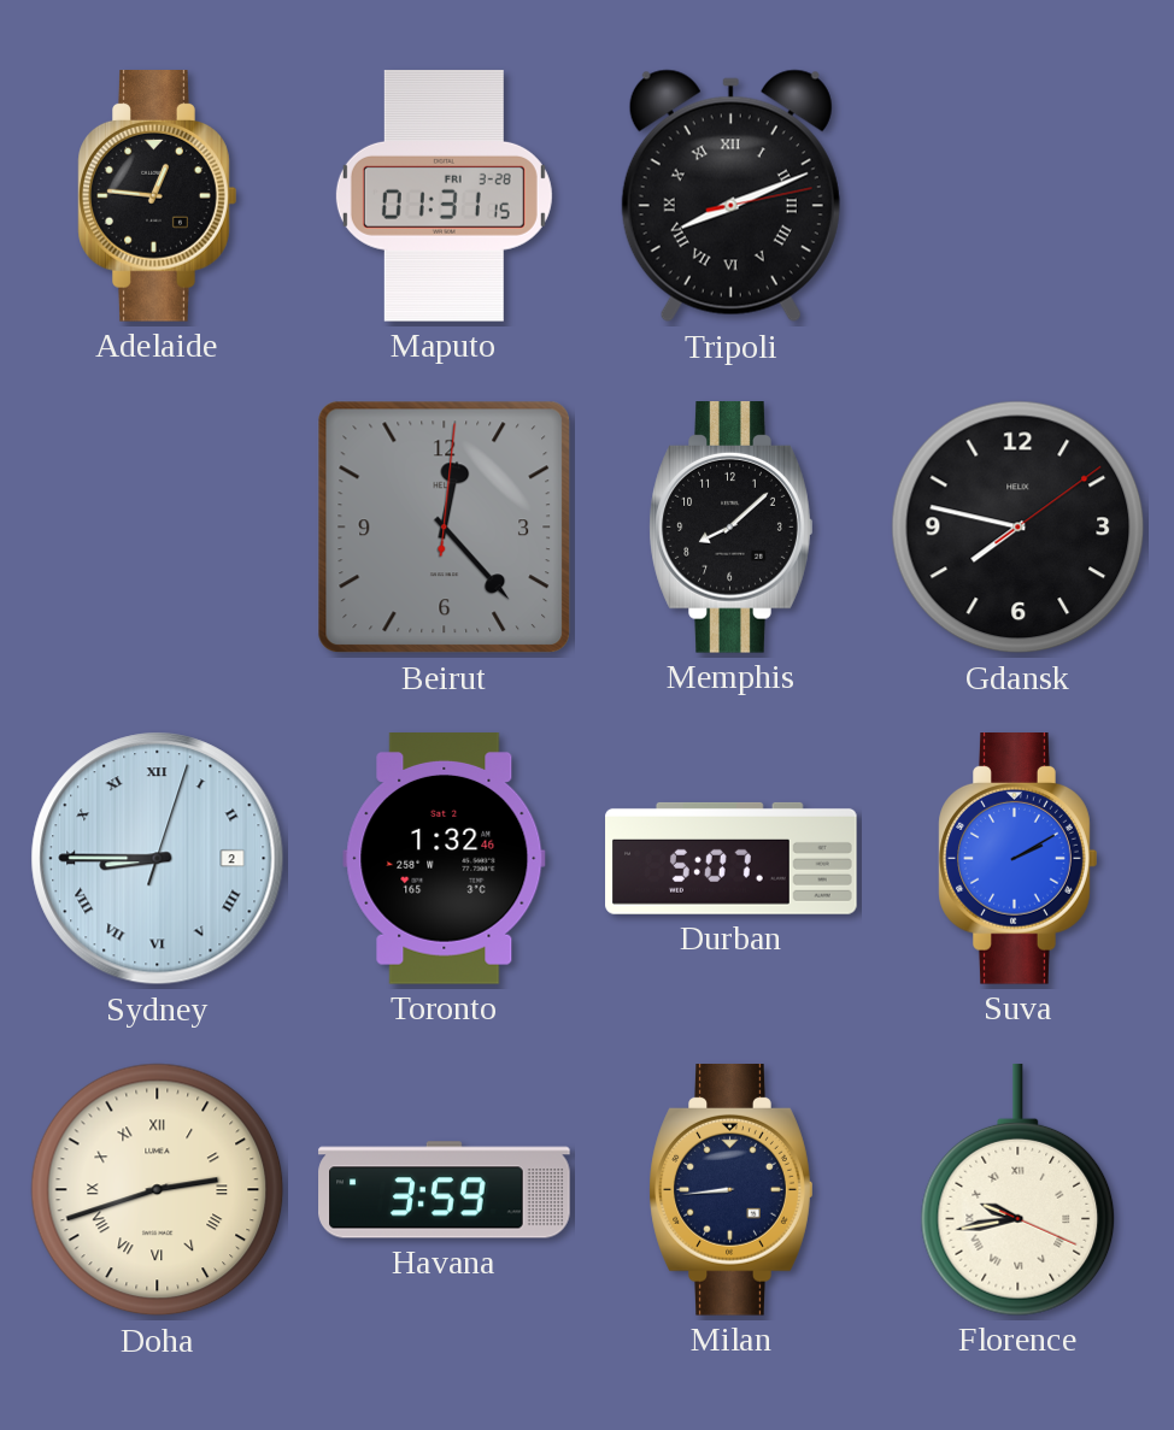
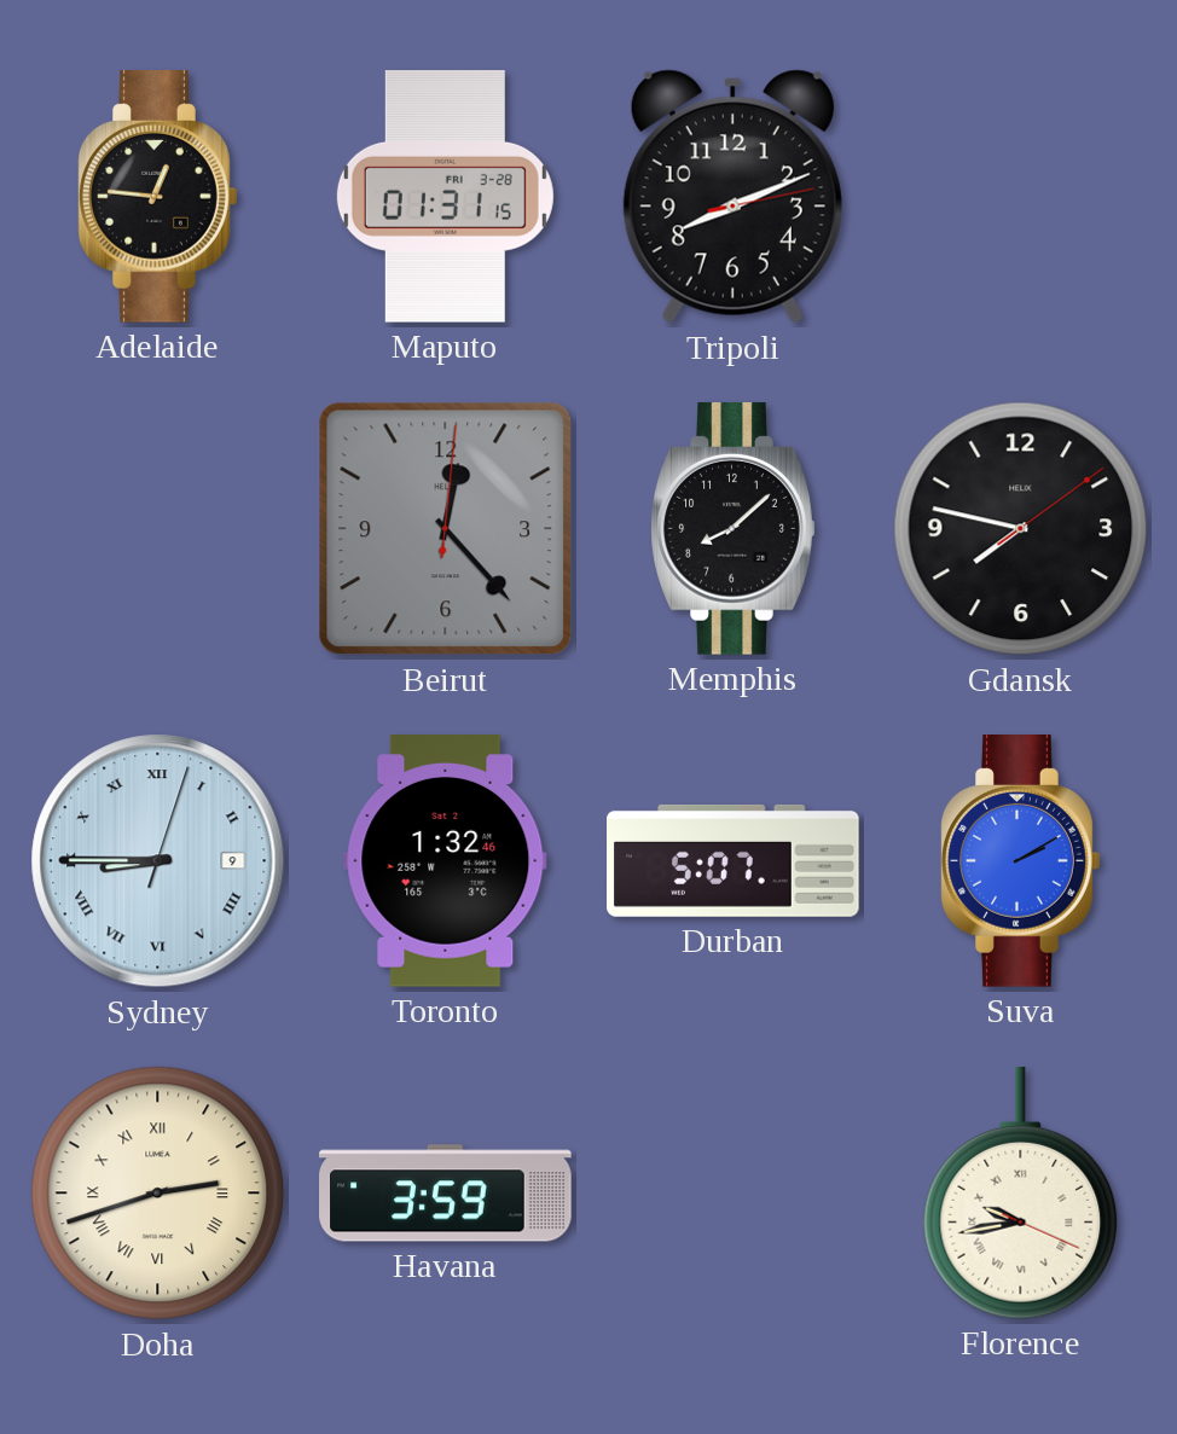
Tripoli numerals: Roman -> Arabic
Sydney date: 2 -> 9
Milan: 8:44 -> none
